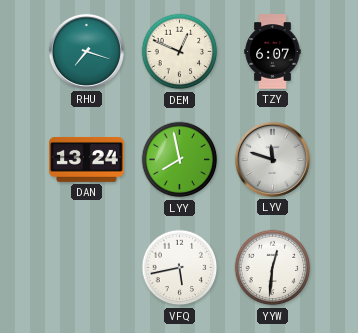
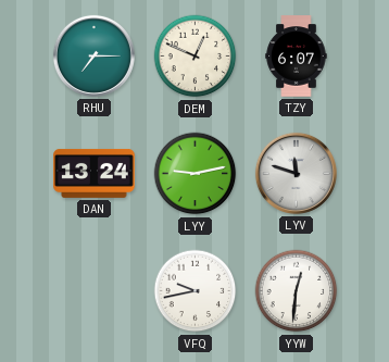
RHU: 7:18 -> 7:15
LYY: 7:58 -> 9:13
VFQ: 5:43 -> 9:43
